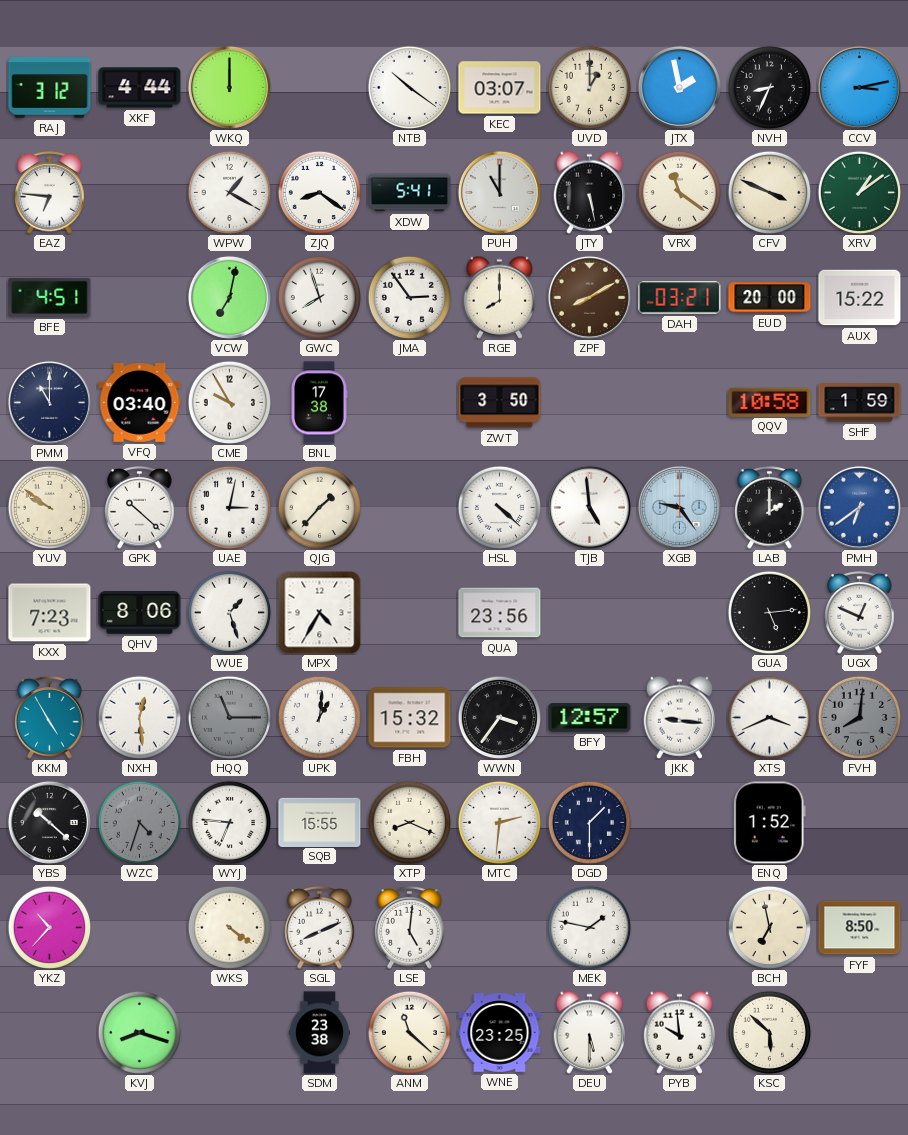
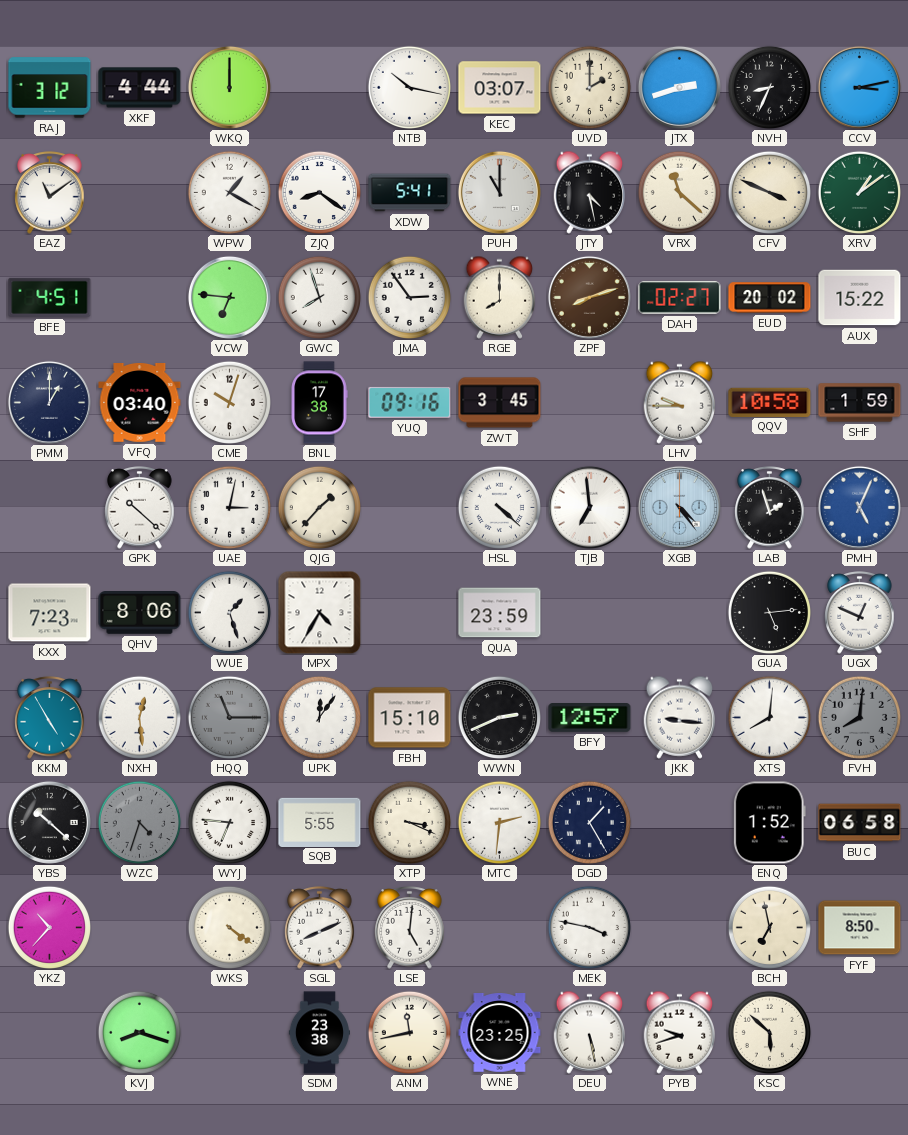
NTB: 10:21 -> 10:17
UVD: 1:00 -> 2:00
JTX: 1:58 -> 2:42
EAZ: 6:46 -> 11:09
JTY: 5:28 -> 4:28
VRX: 11:21 -> 11:22
VCW: 7:02 -> 6:46
ZPF: 8:10 -> 8:12
DAH: 03:21 -> 02:27
EUD: 20:00 -> 20:02
PMM: 11:00 -> 1:00
CME: 9:55 -> 10:03
YUQ: none -> 09:16
ZWT: 3:50 -> 3:45
LHV: none -> 9:45
YUV: 9:51 -> none
TJB: 4:59 -> 6:59
XGB: 9:24 -> 4:24
LAB: 2:00 -> 1:57
PMH: 6:39 -> 5:04
QUA: 23:56 -> 23:59
UPK: 1:01 -> 12:06
FBH: 15:32 -> 15:10
WWN: 3:36 -> 2:41
XTS: 3:41 -> 8:01
SQB: 15:55 -> 5:55
XTP: 8:19 -> 3:19
DGD: 1:30 -> 1:25
BUC: none -> 06:58
MEK: 1:47 -> 3:47
ANM: 11:22 -> 11:43
DEU: 5:30 -> 5:28
PYB: 9:59 -> 9:42
